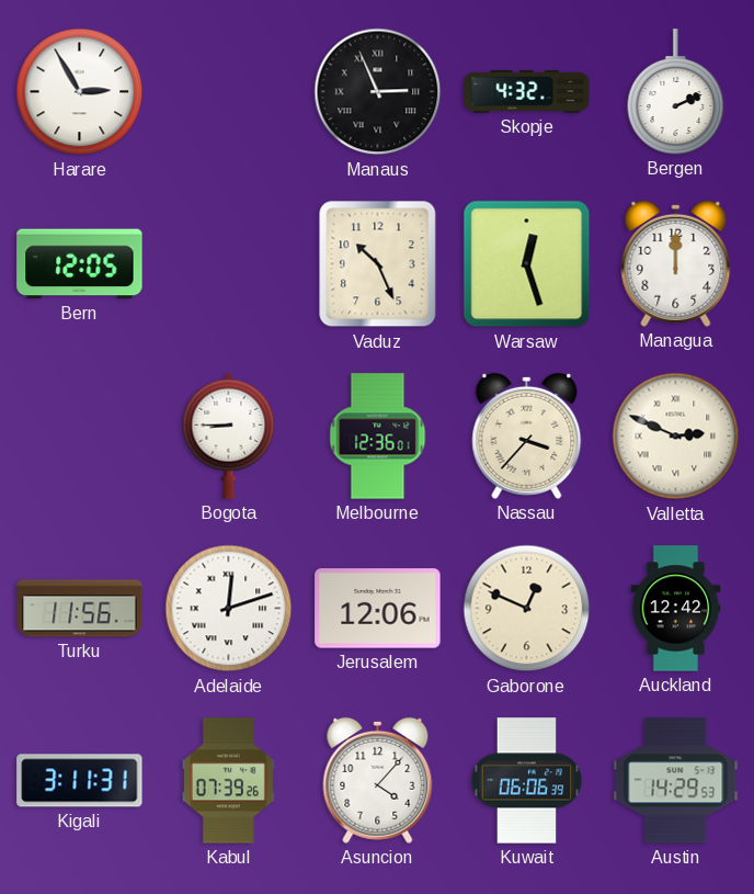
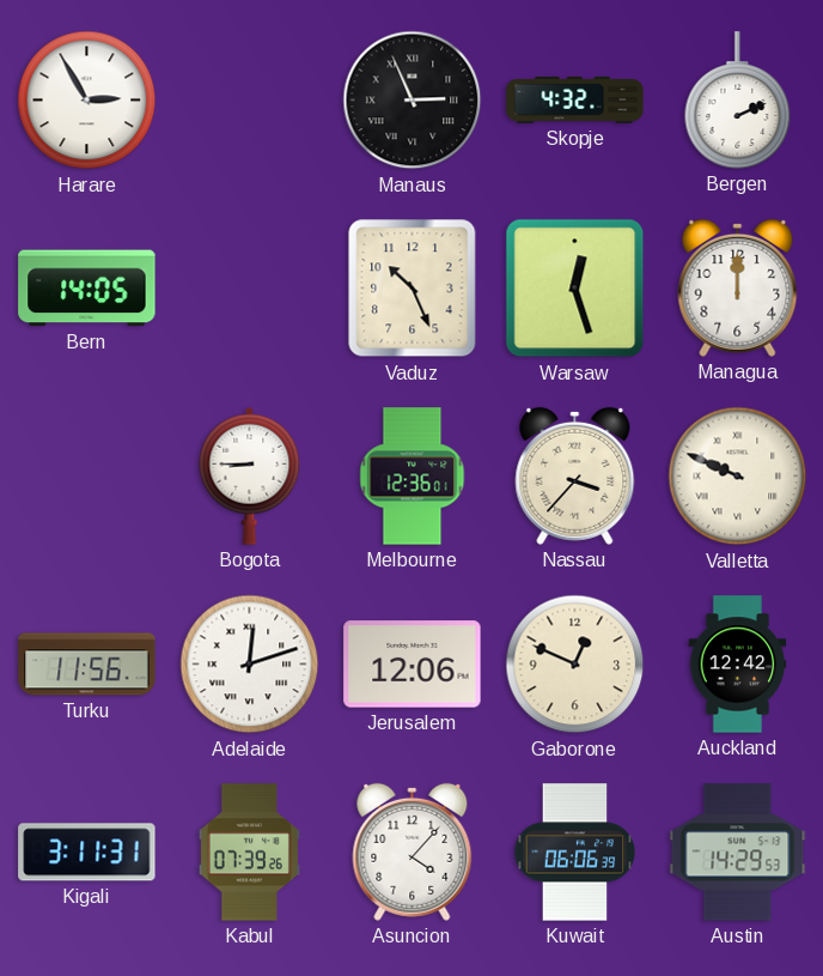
Bern: 12:05 -> 14:05
Valletta: 2:49 -> 9:49
